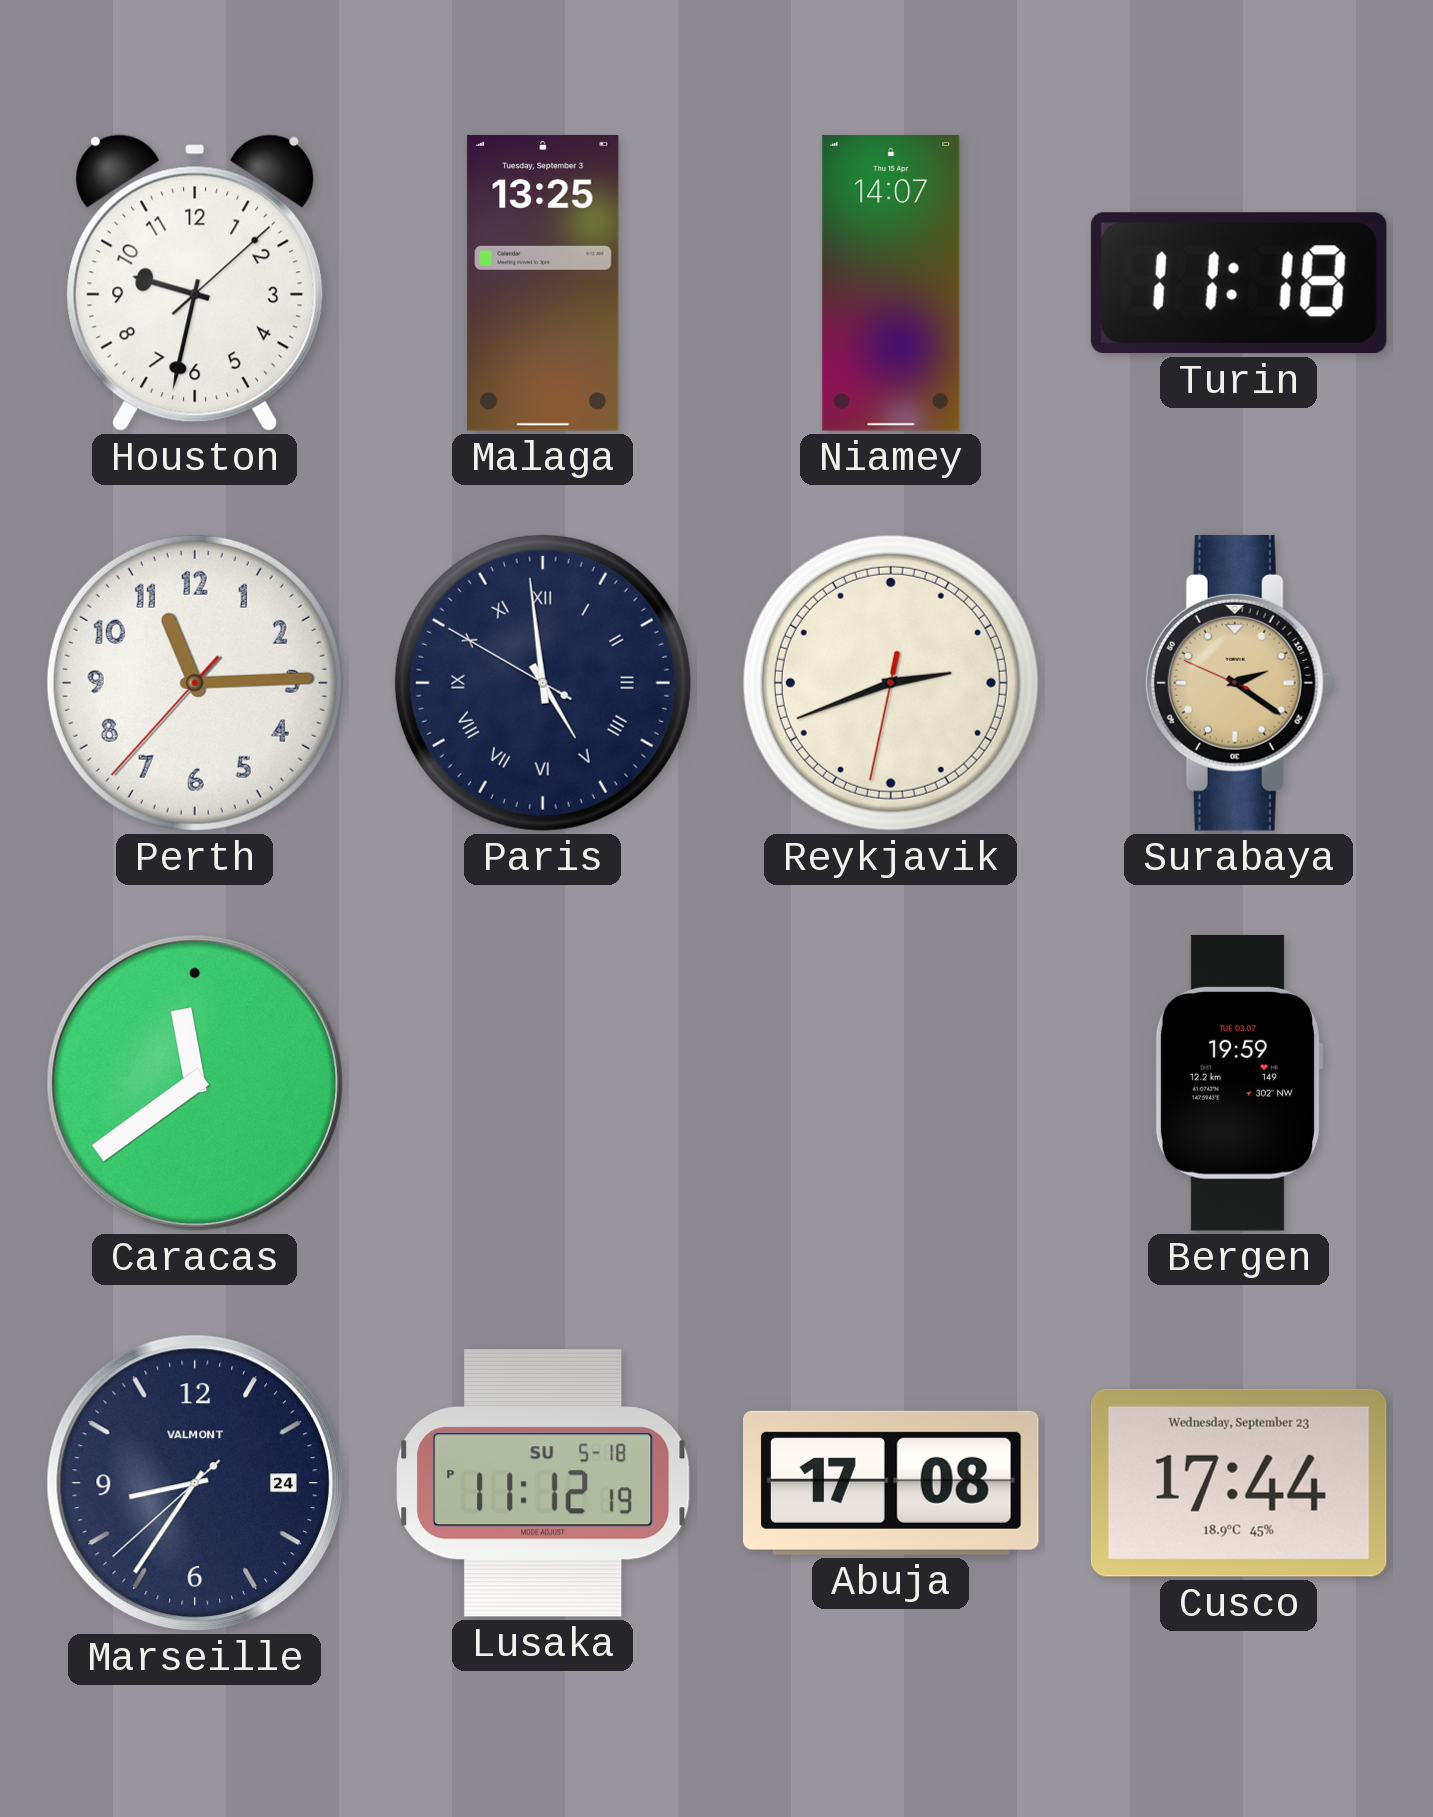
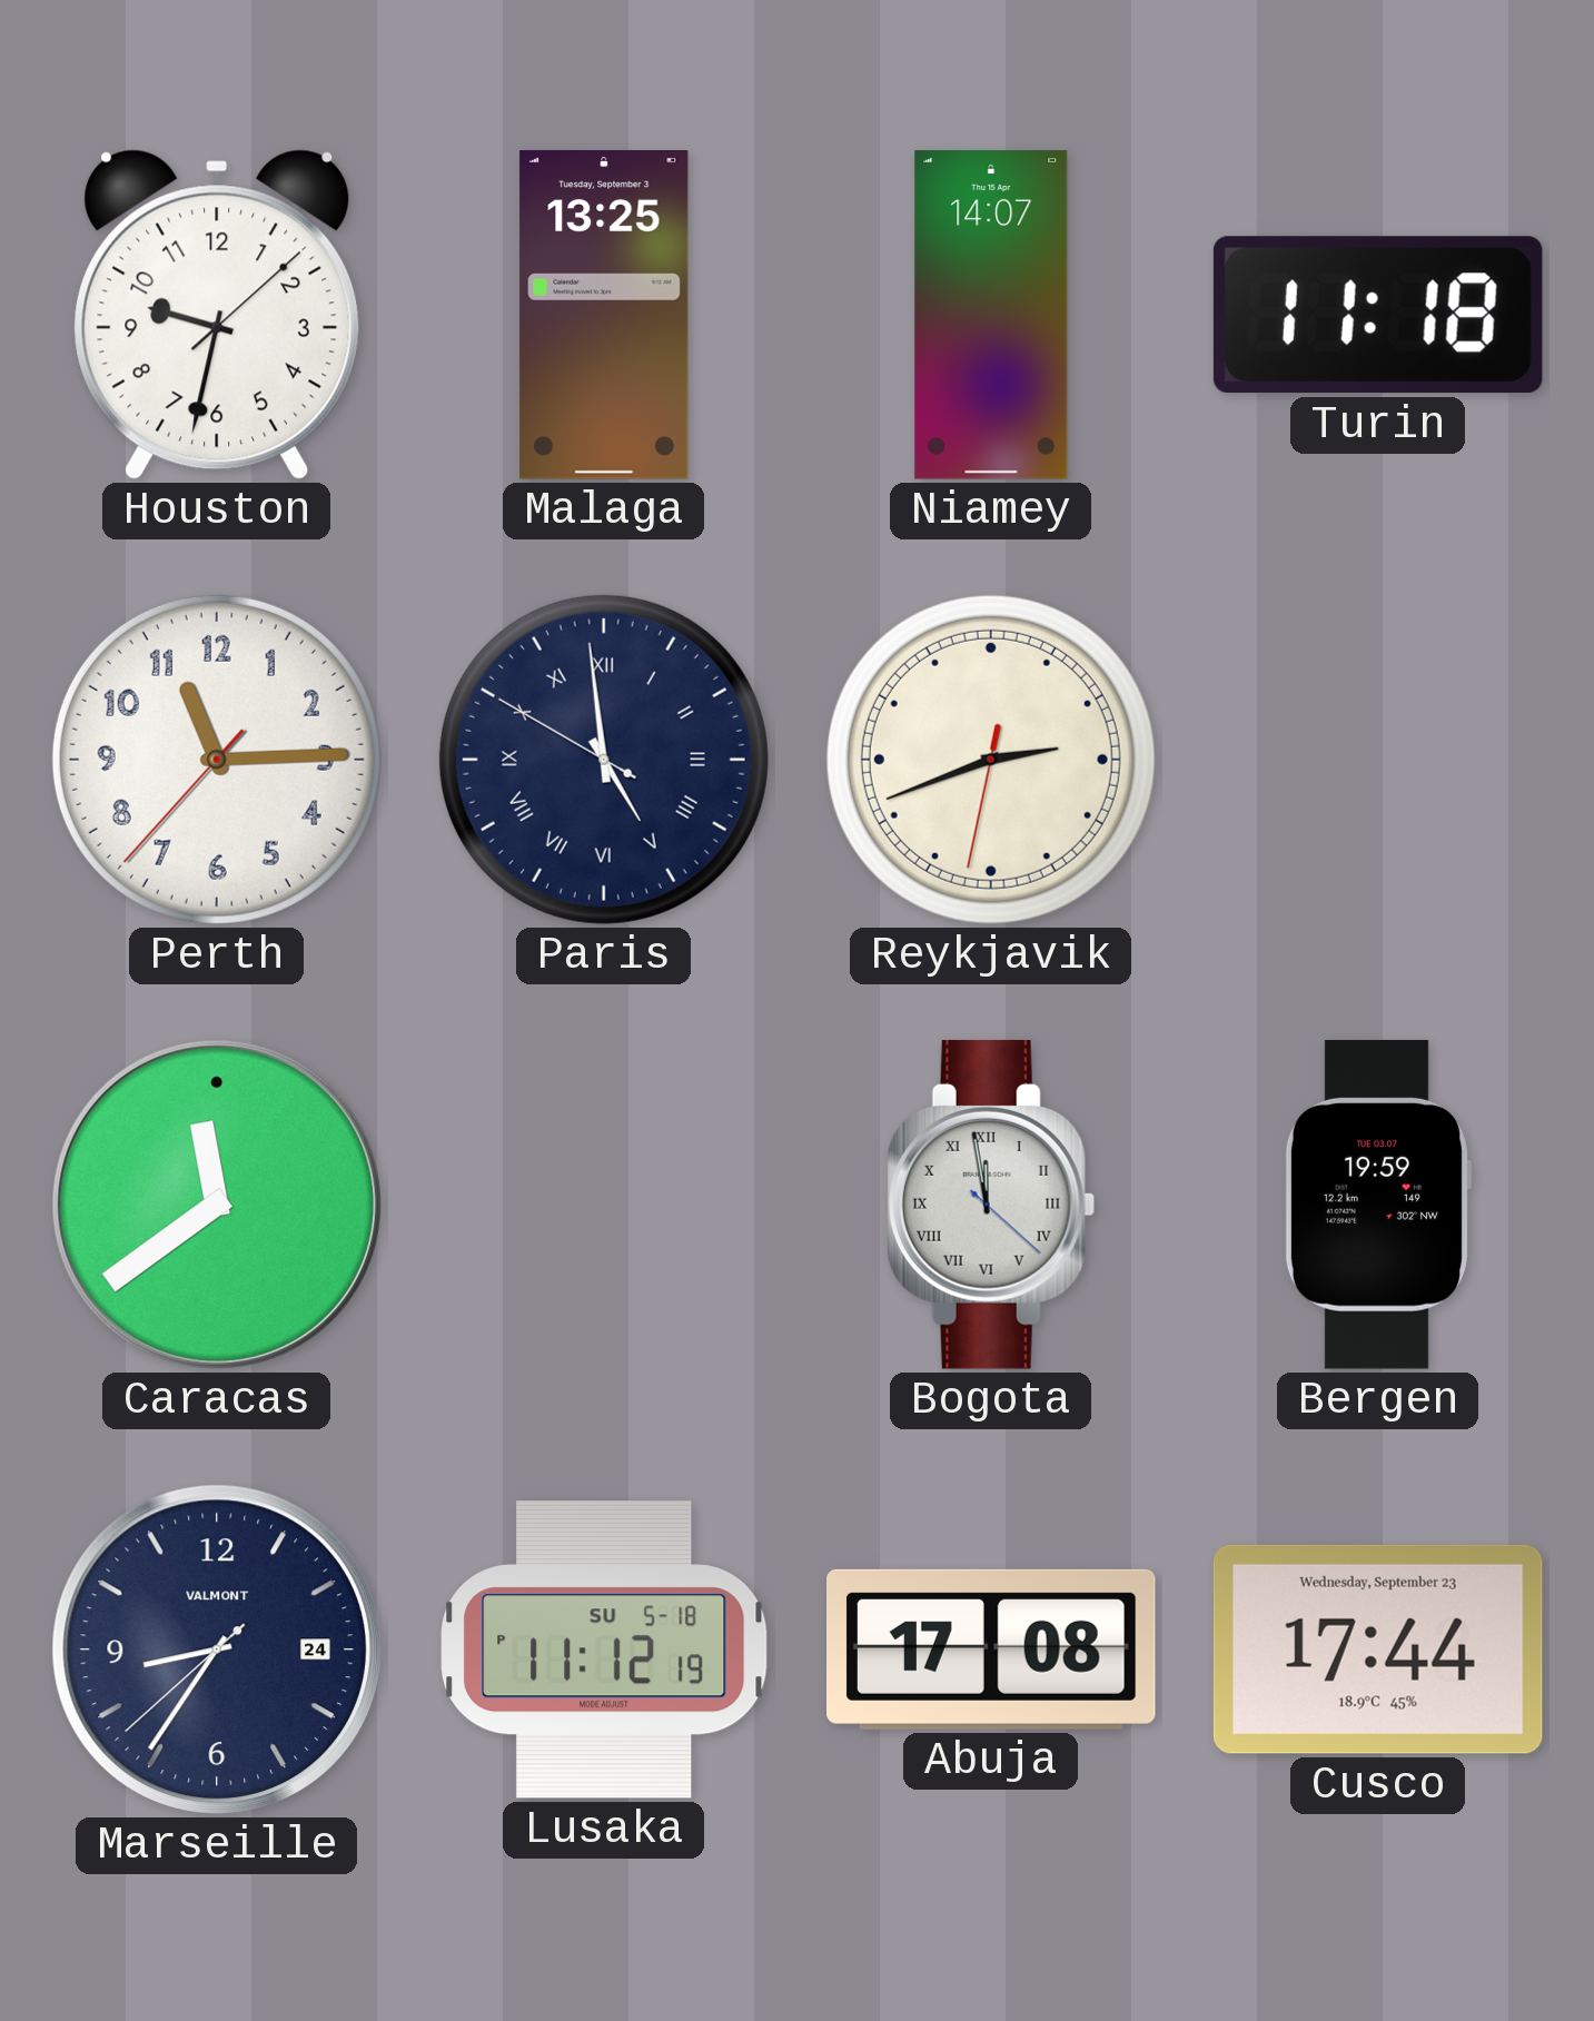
Surabaya: 2:20 -> none
Bogota: none -> 11:58
